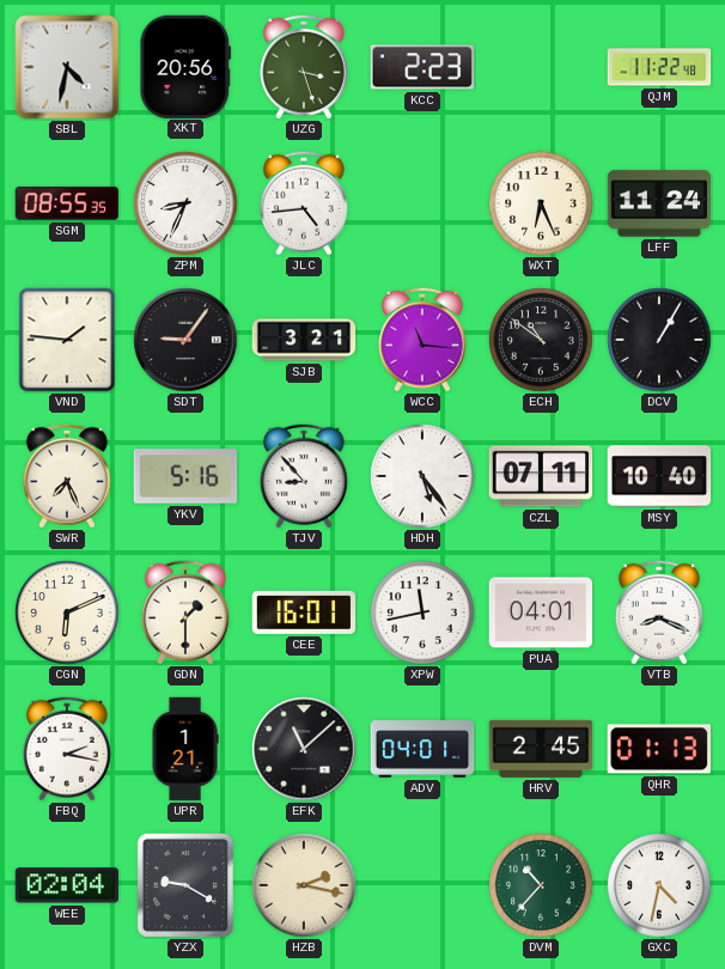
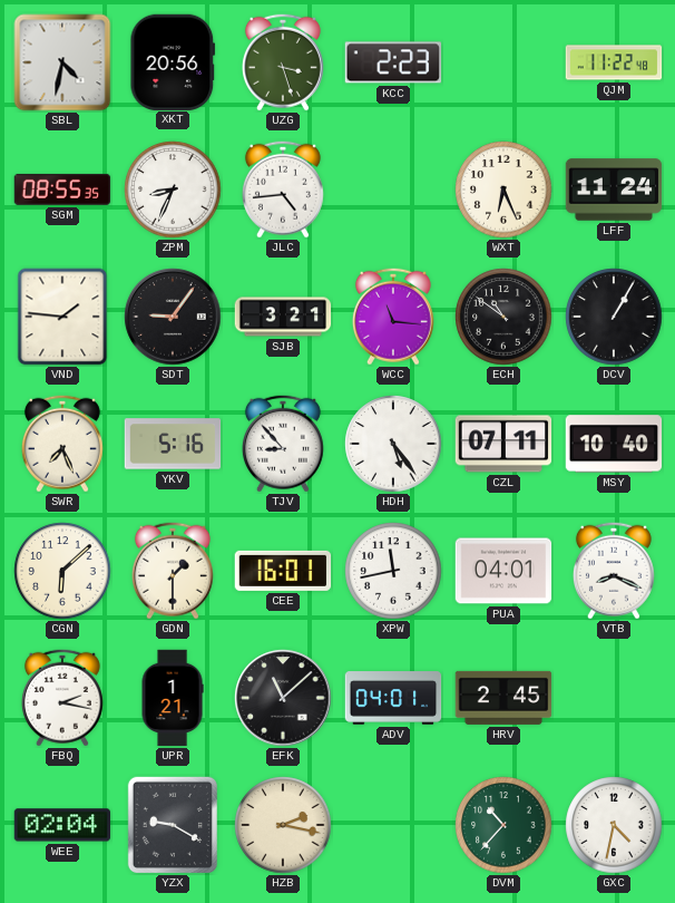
CGN: 6:11 -> 6:08
QHR: 01:13 -> none
